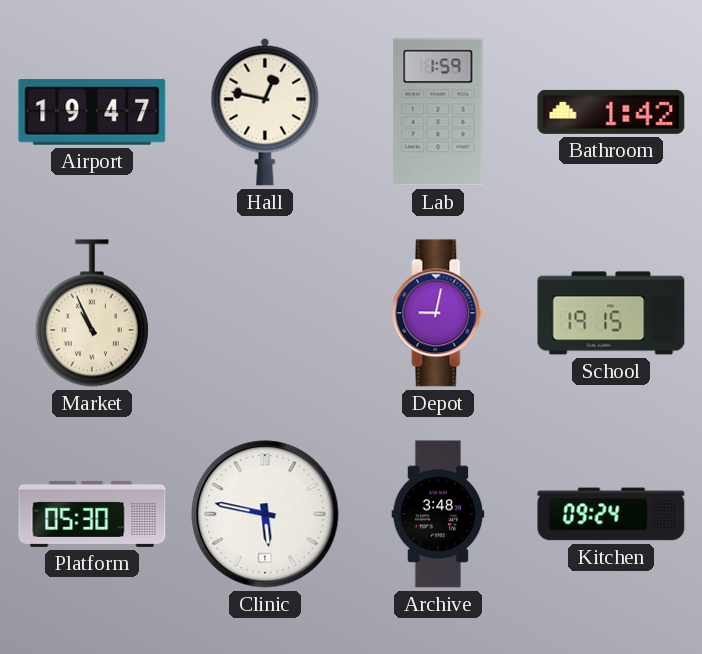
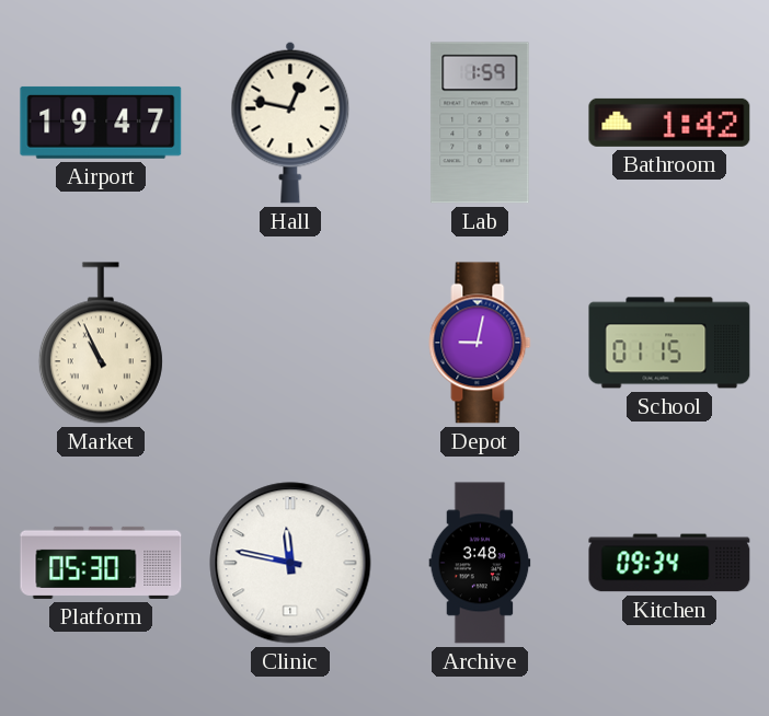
School: 19:15 -> 01:15
Clinic: 5:47 -> 11:47
Kitchen: 09:24 -> 09:34
